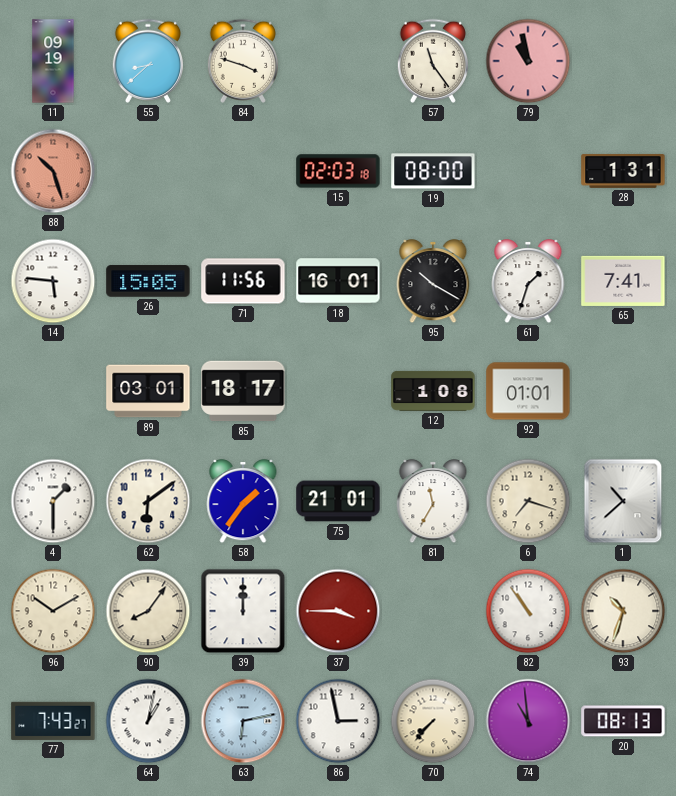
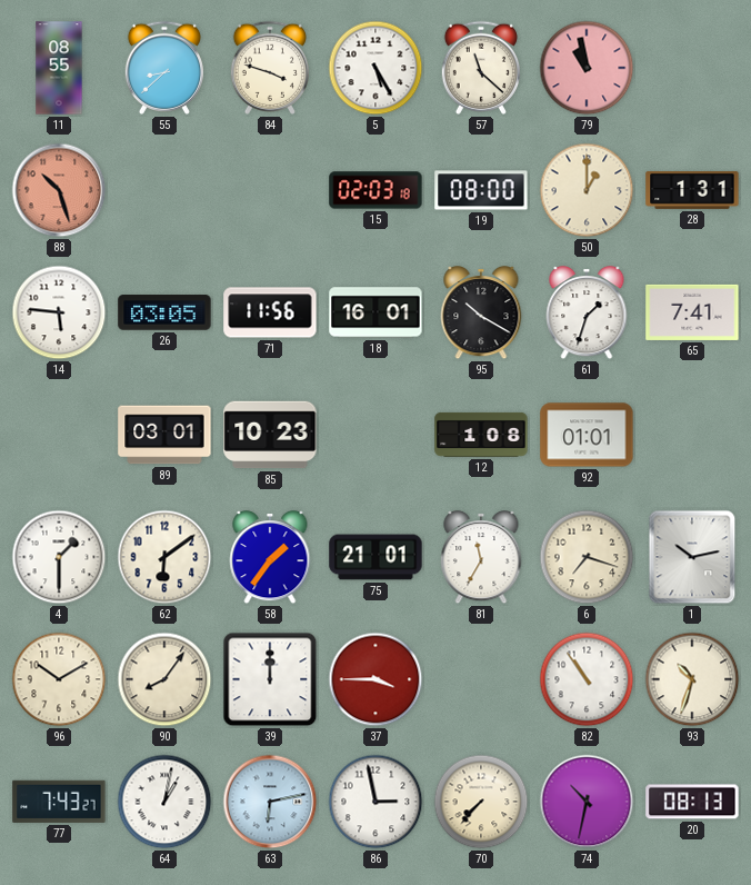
11: 09:19 -> 08:55
5: none -> 5:25
57: 11:24 -> 11:22
50: none -> 1:00
26: 15:05 -> 03:05
85: 18:17 -> 10:23
1: 10:38 -> 10:13
74: 10:59 -> 10:32
